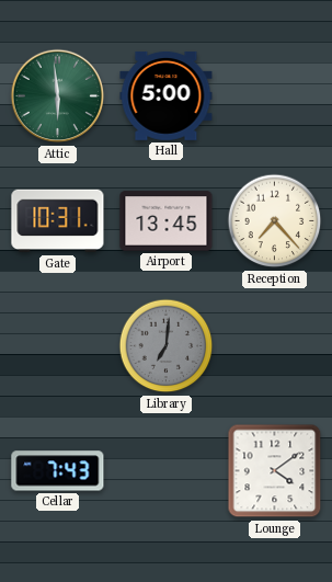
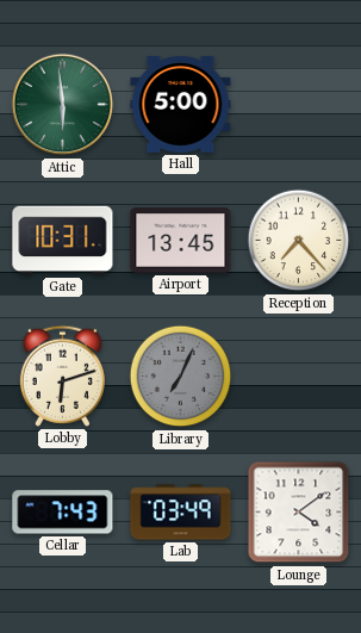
Lobby: none -> 6:12
Library: 7:01 -> 7:04
Lab: none -> 03:49
